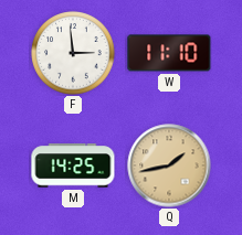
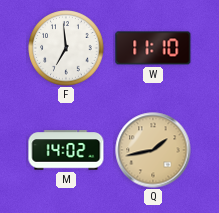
F: 2:59 -> 6:59
M: 14:25 -> 14:02
